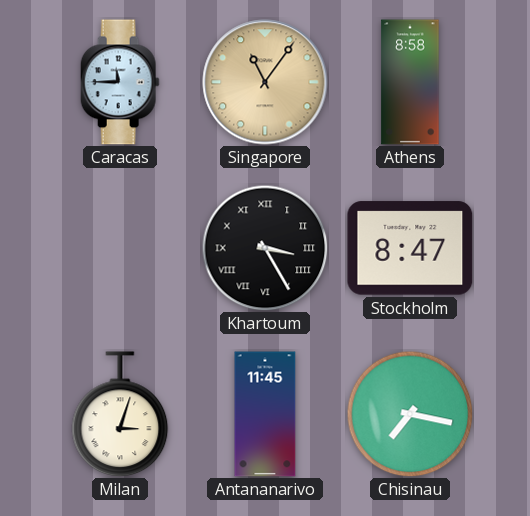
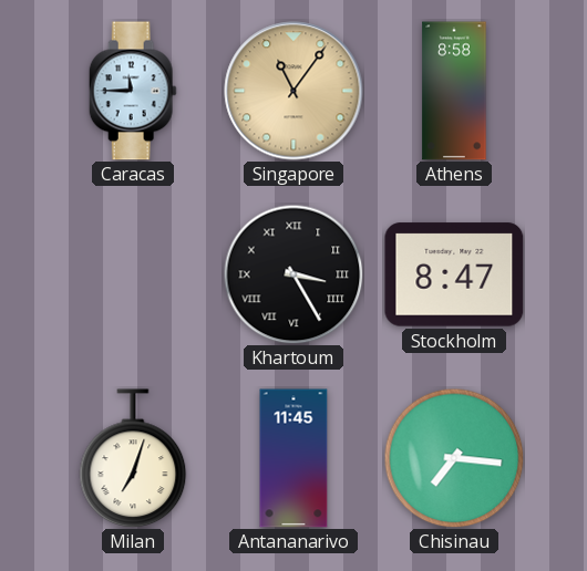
Milan: 3:03 -> 7:03
Chisinau: 7:17 -> 7:16
